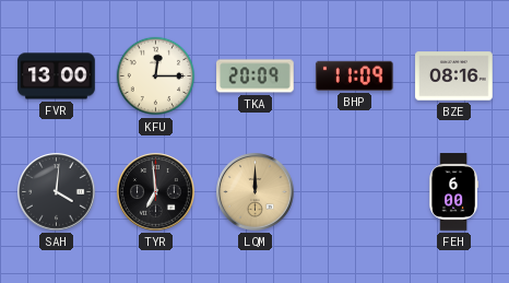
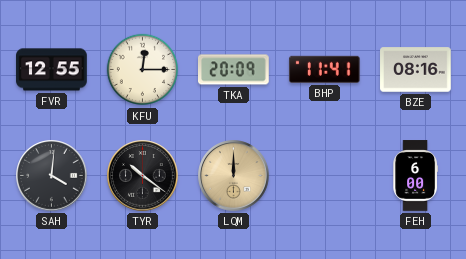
FVR: 13:00 -> 12:55
BHP: 11:09 -> 11:41
TYR: 6:59 -> 10:21
